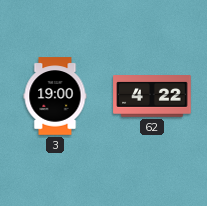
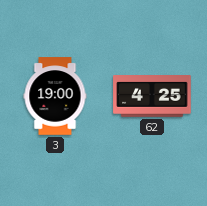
62: 4:22 -> 4:25
